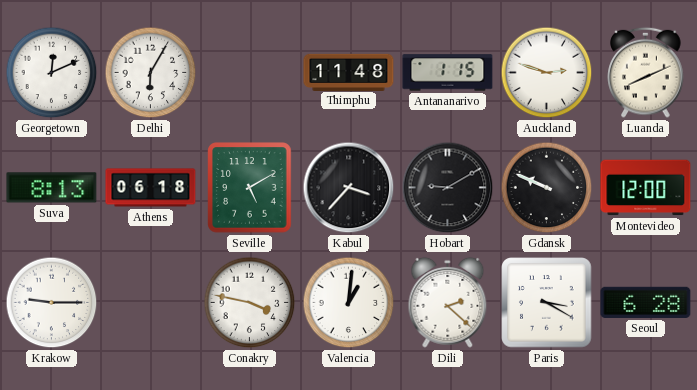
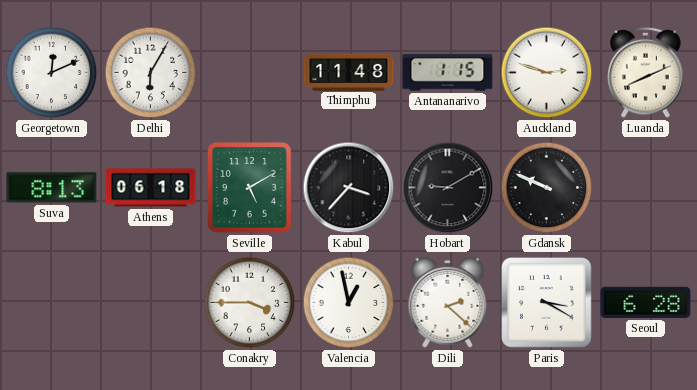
Montevideo: 12:00 -> none
Krakow: 9:15 -> none
Conakry: 3:47 -> 3:45
Valencia: 1:01 -> 12:58
